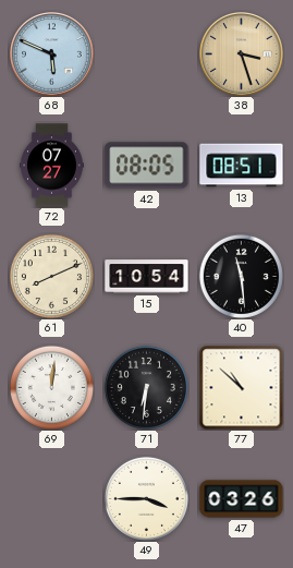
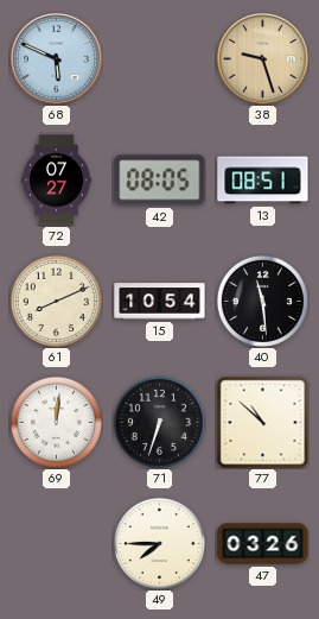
38: 3:27 -> 9:27
71: 6:31 -> 6:33
49: 3:45 -> 7:45
